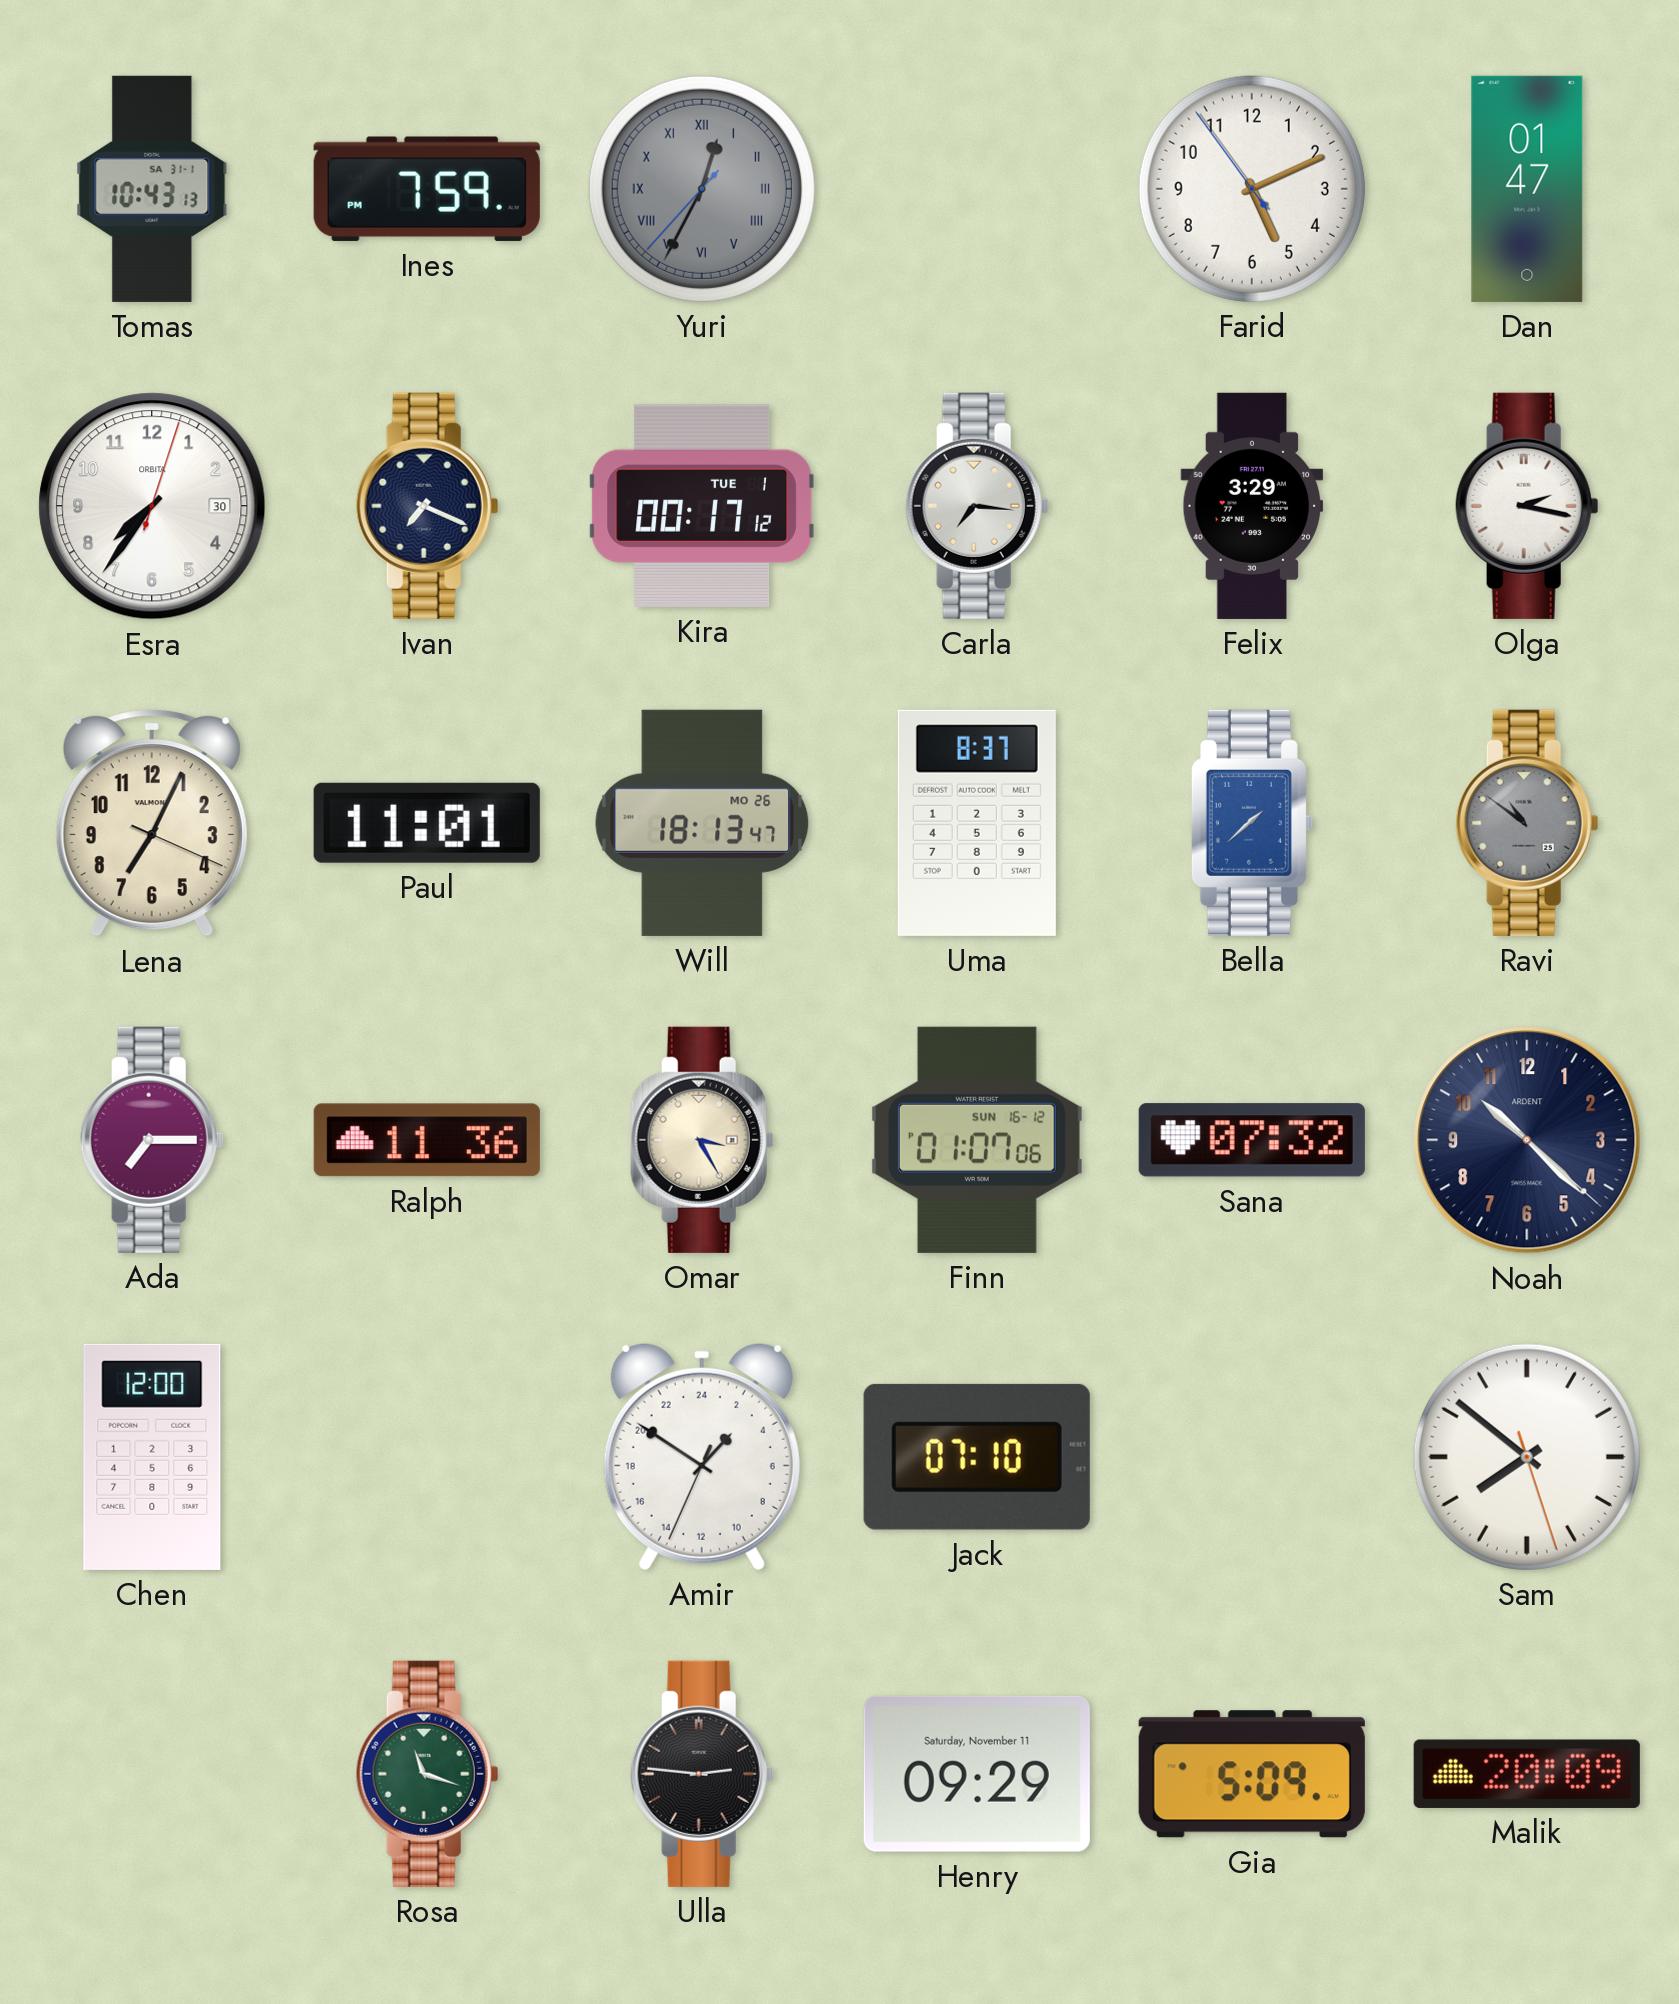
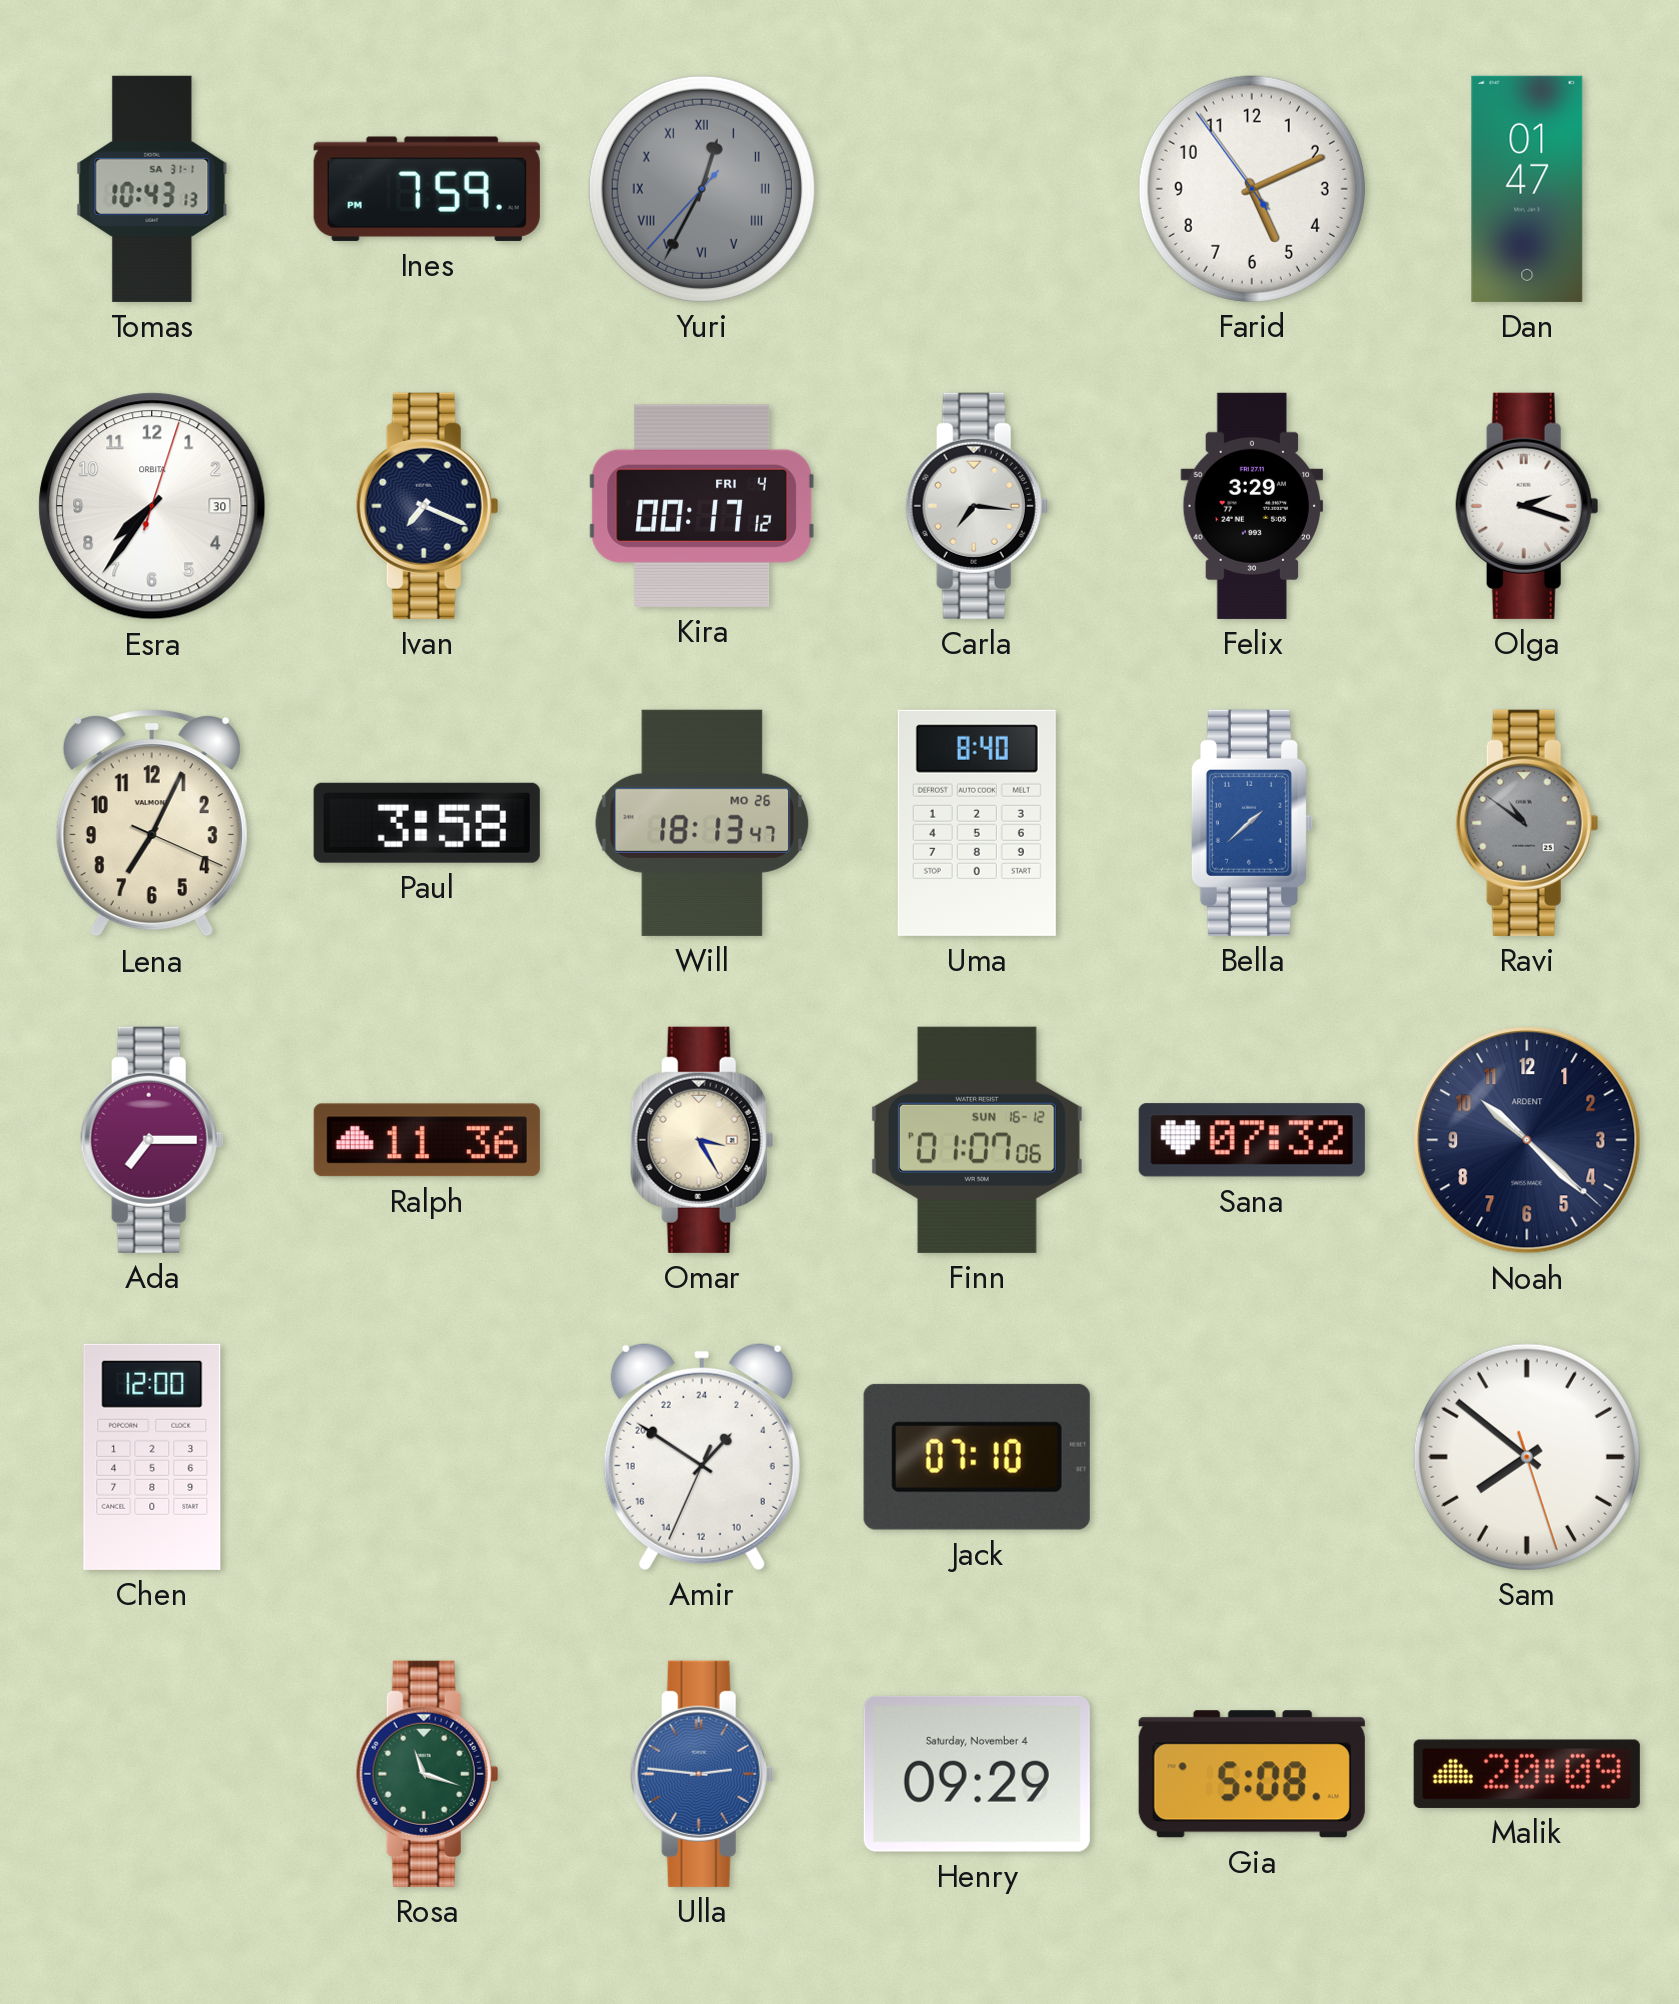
Kira date: TUE 1 -> FRI 4
Olga: 2:17 -> 2:18
Paul: 11:01 -> 3:58
Uma: 8:37 -> 8:40
Ulla dial: black -> blue
Henry date: Saturday, November 11 -> Saturday, November 4
Gia: 5:09 -> 5:08
